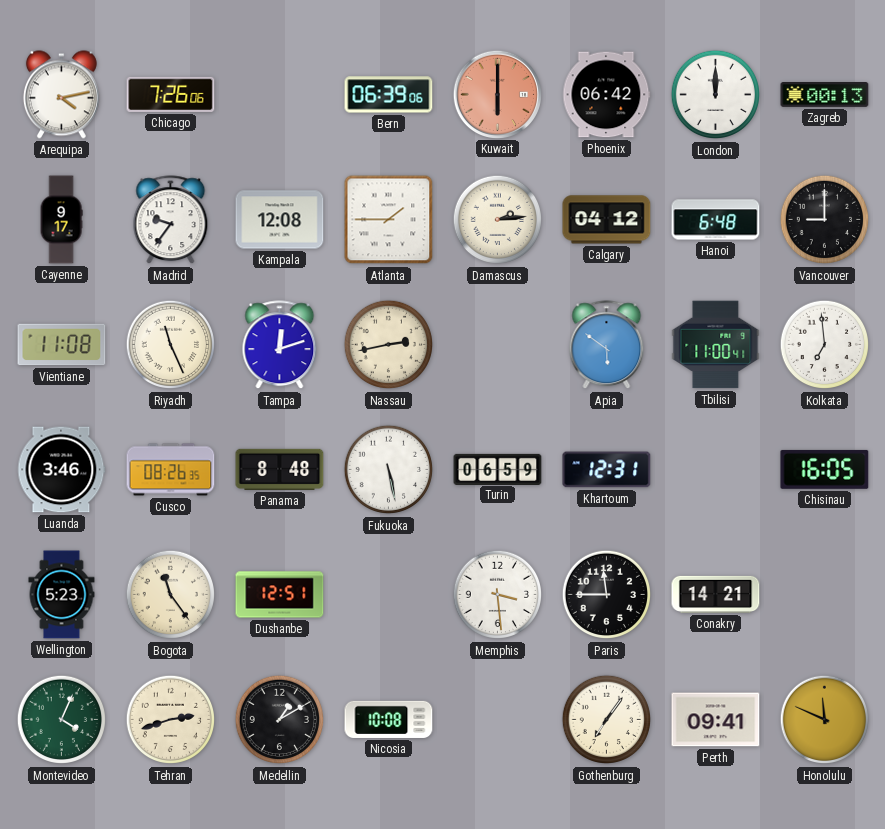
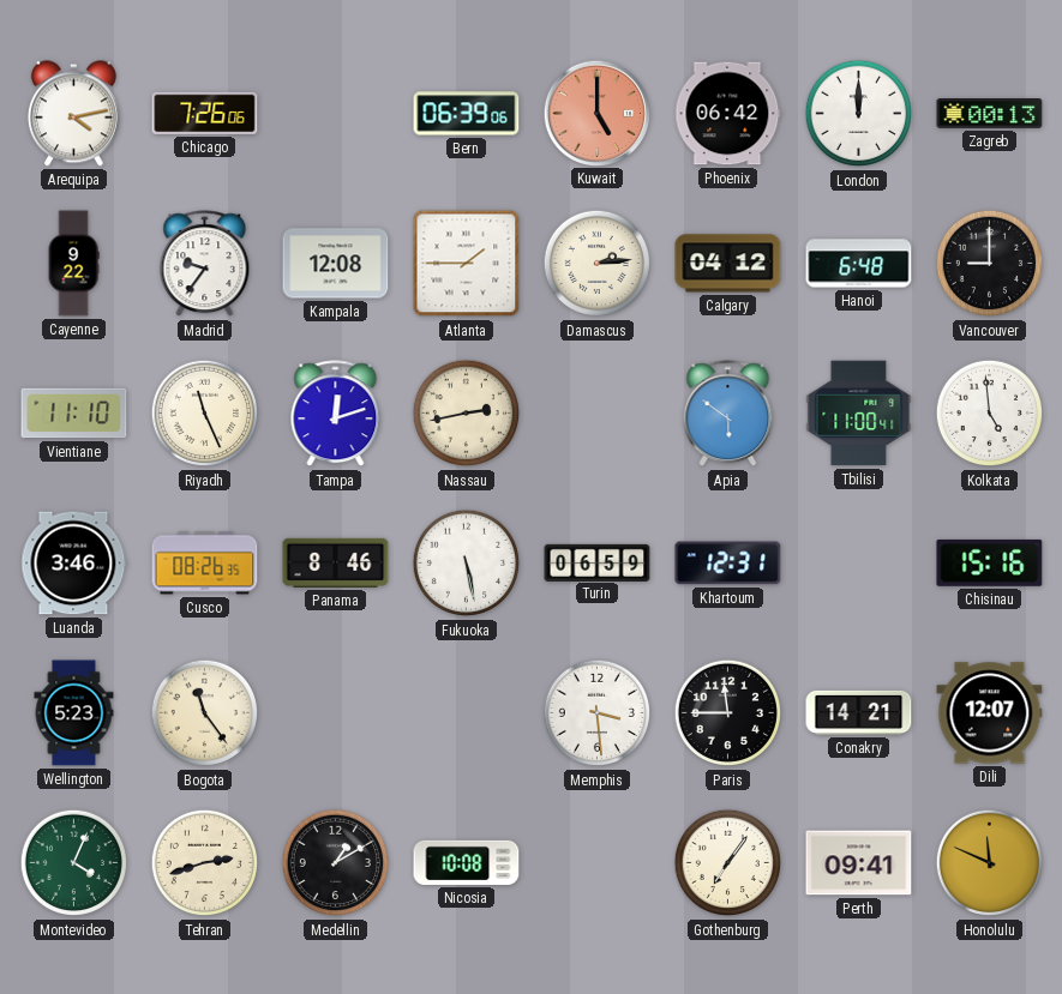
Kuwait: 6:00 -> 5:00
Cayenne: 9:17 -> 9:22
Vientiane: 11:08 -> 11:10
Kolkata: 6:59 -> 4:59
Panama: 8:48 -> 8:46
Chisinau: 16:05 -> 15:16
Dushanbe: 12:51 -> none
Dili: none -> 12:07
